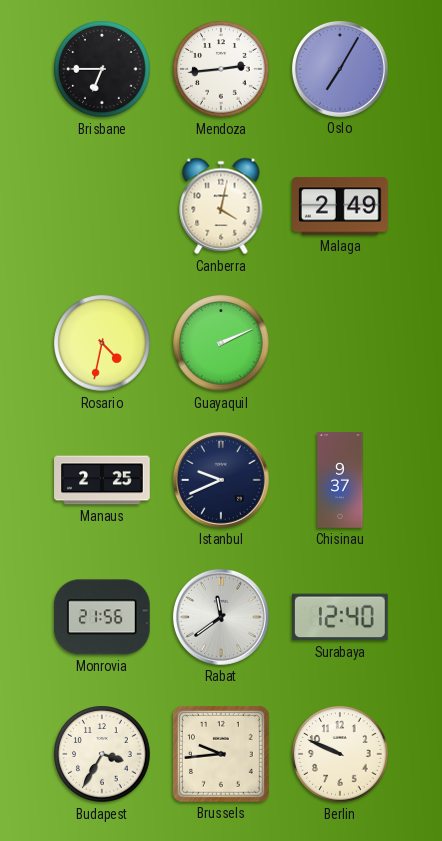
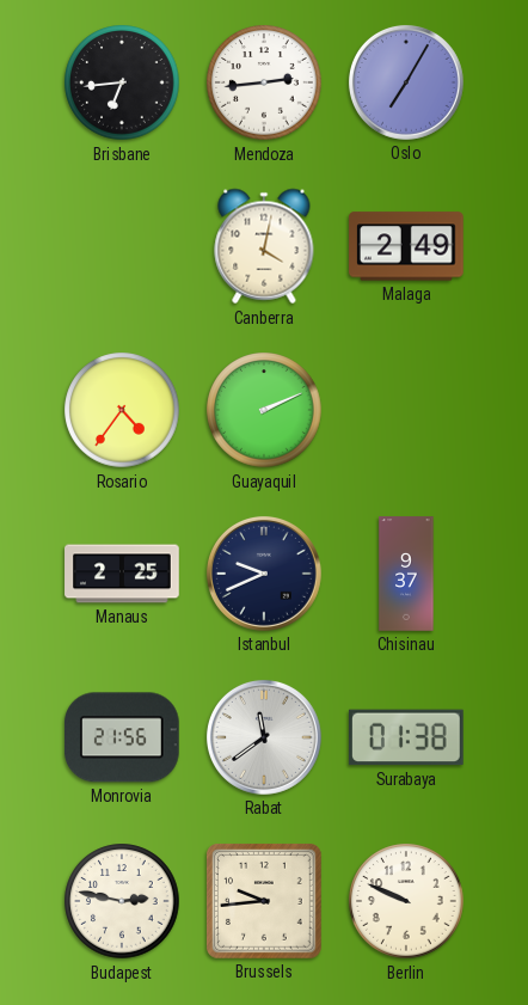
Brisbane: 6:45 -> 6:44
Rosario: 4:32 -> 4:36
Surabaya: 12:40 -> 01:38
Budapest: 3:35 -> 2:47
